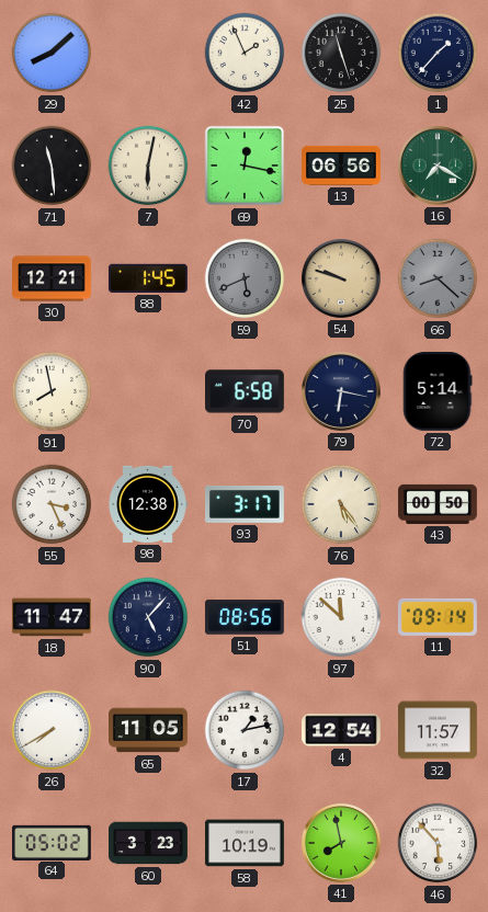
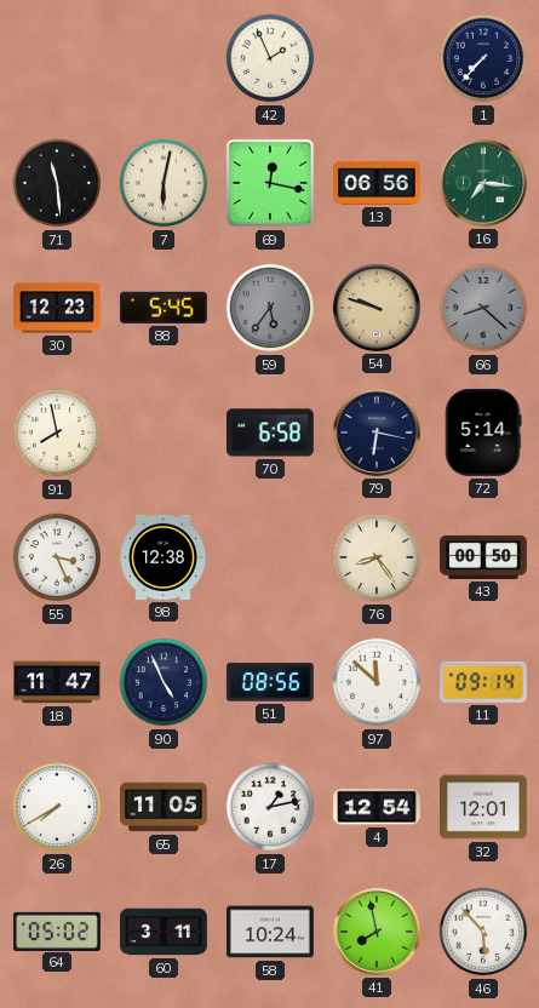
29: 8:08 -> none
25: 11:27 -> none
1: 1:37 -> 7:37
16: 7:20 -> 7:16
30: 12:21 -> 12:23
88: 1:45 -> 5:45
59: 5:41 -> 5:36
93: 3:17 -> none
76: 5:24 -> 8:24
90: 5:07 -> 4:56
32: 11:57 -> 12:01
60: 3:23 -> 3:11
58: 10:19 -> 10:24
